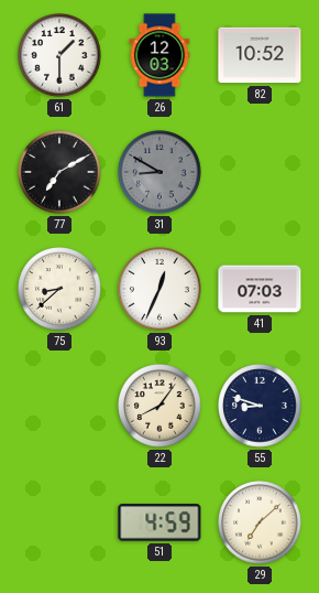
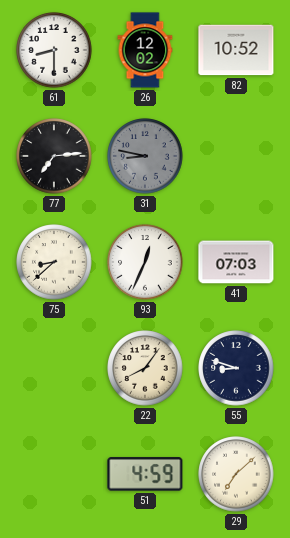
61: 1:30 -> 8:30
26: 12:03 -> 12:02
77: 7:10 -> 7:14
31: 8:50 -> 8:47
